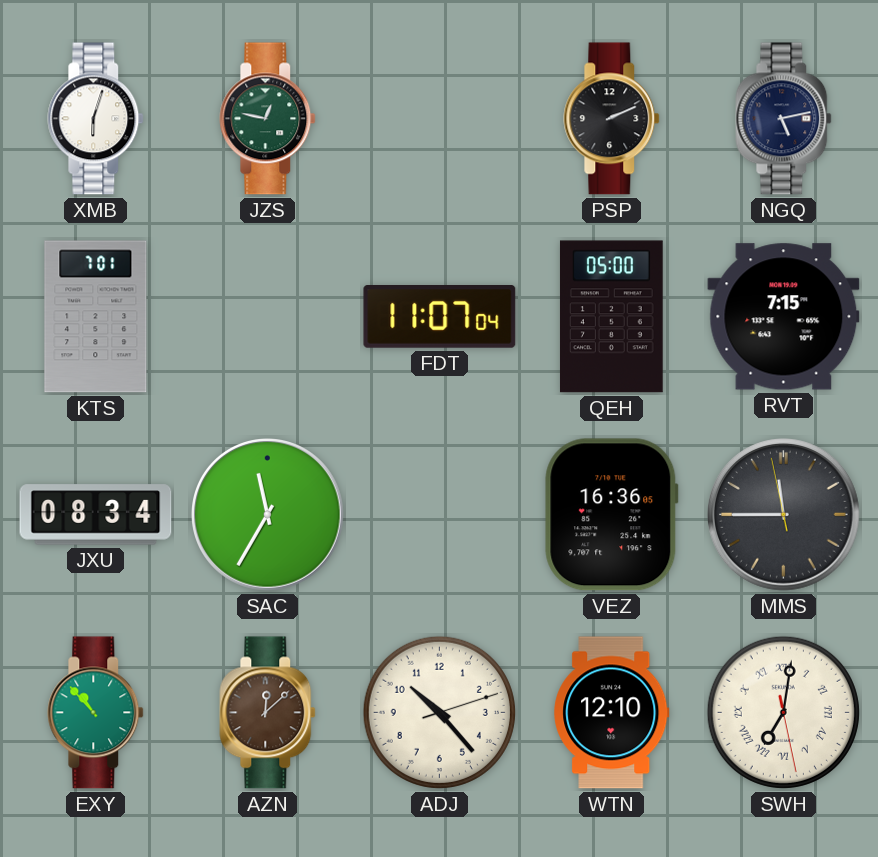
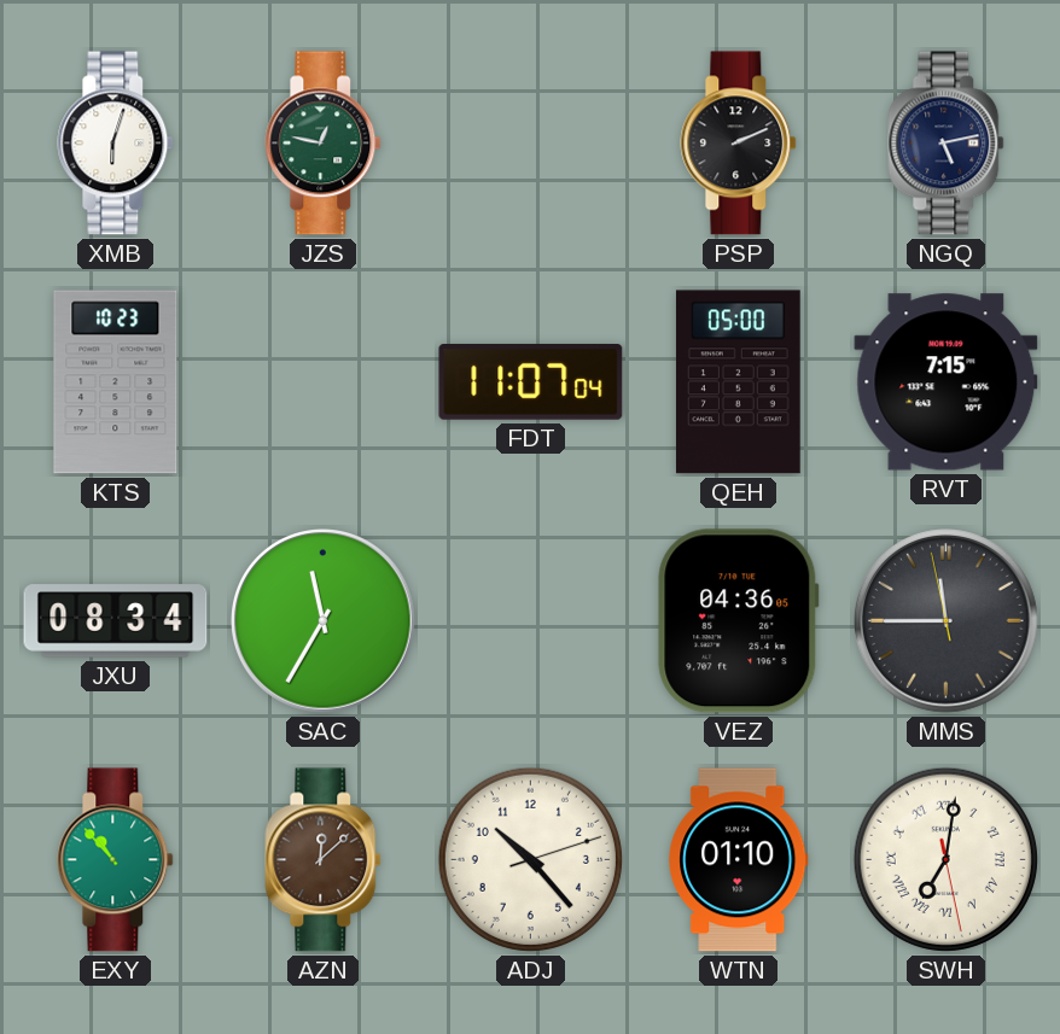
KTS: 7:01 -> 10:23
VEZ: 16:36 -> 04:36
WTN: 12:10 -> 01:10
